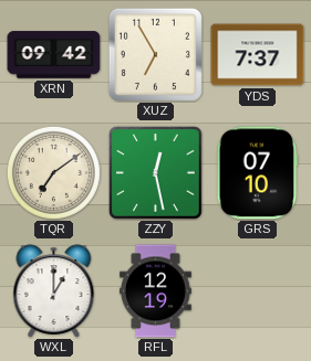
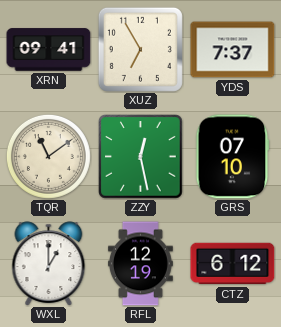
XRN: 09:42 -> 09:41
TQR: 7:09 -> 11:09
CTZ: none -> 6:12
